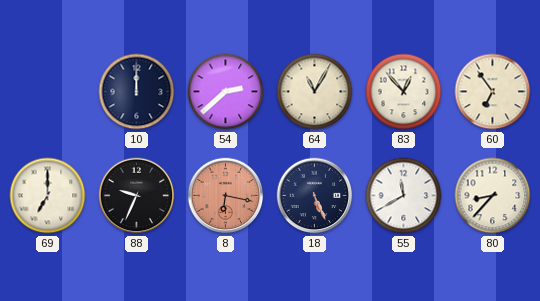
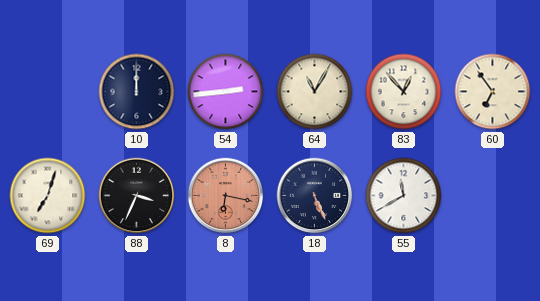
54: 2:38 -> 2:44
69: 7:00 -> 7:03
88: 9:34 -> 3:34
80: 8:37 -> none
